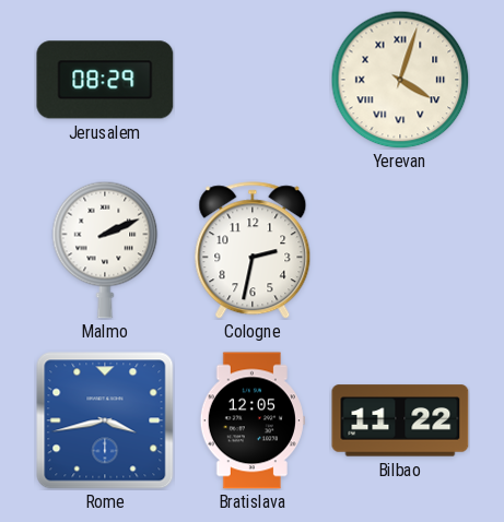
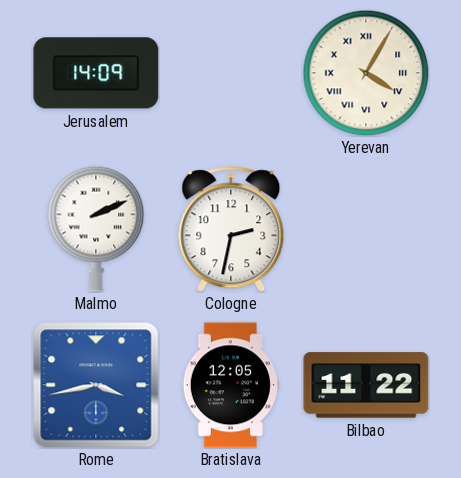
Jerusalem: 08:29 -> 14:09
Yerevan: 4:03 -> 4:05
